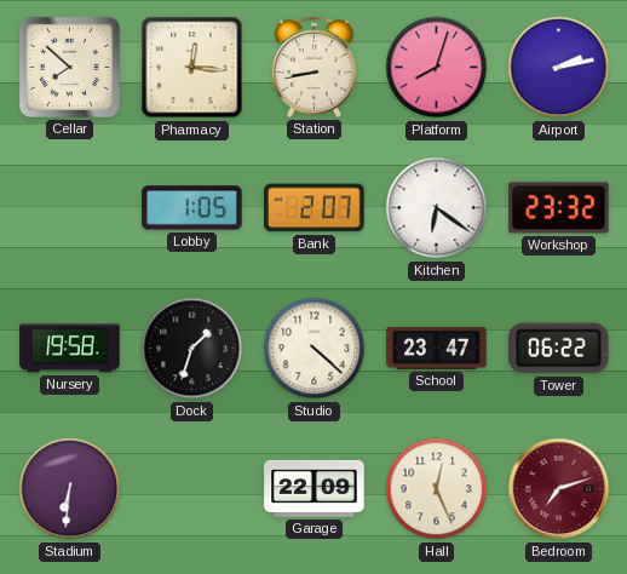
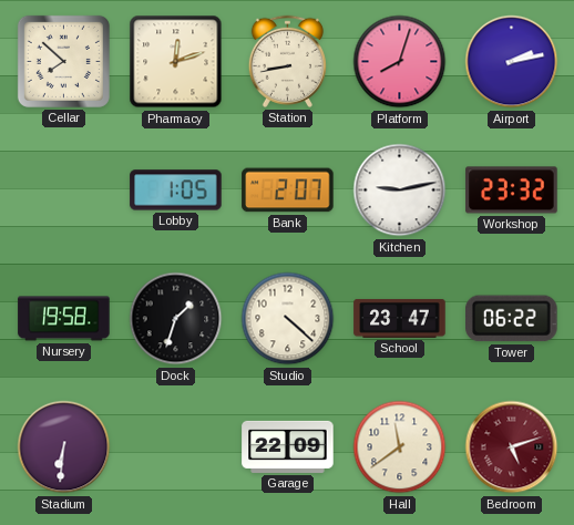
Pharmacy: 12:16 -> 12:12
Kitchen: 6:21 -> 9:13
Hall: 12:26 -> 11:39
Bedroom: 7:12 -> 5:12
